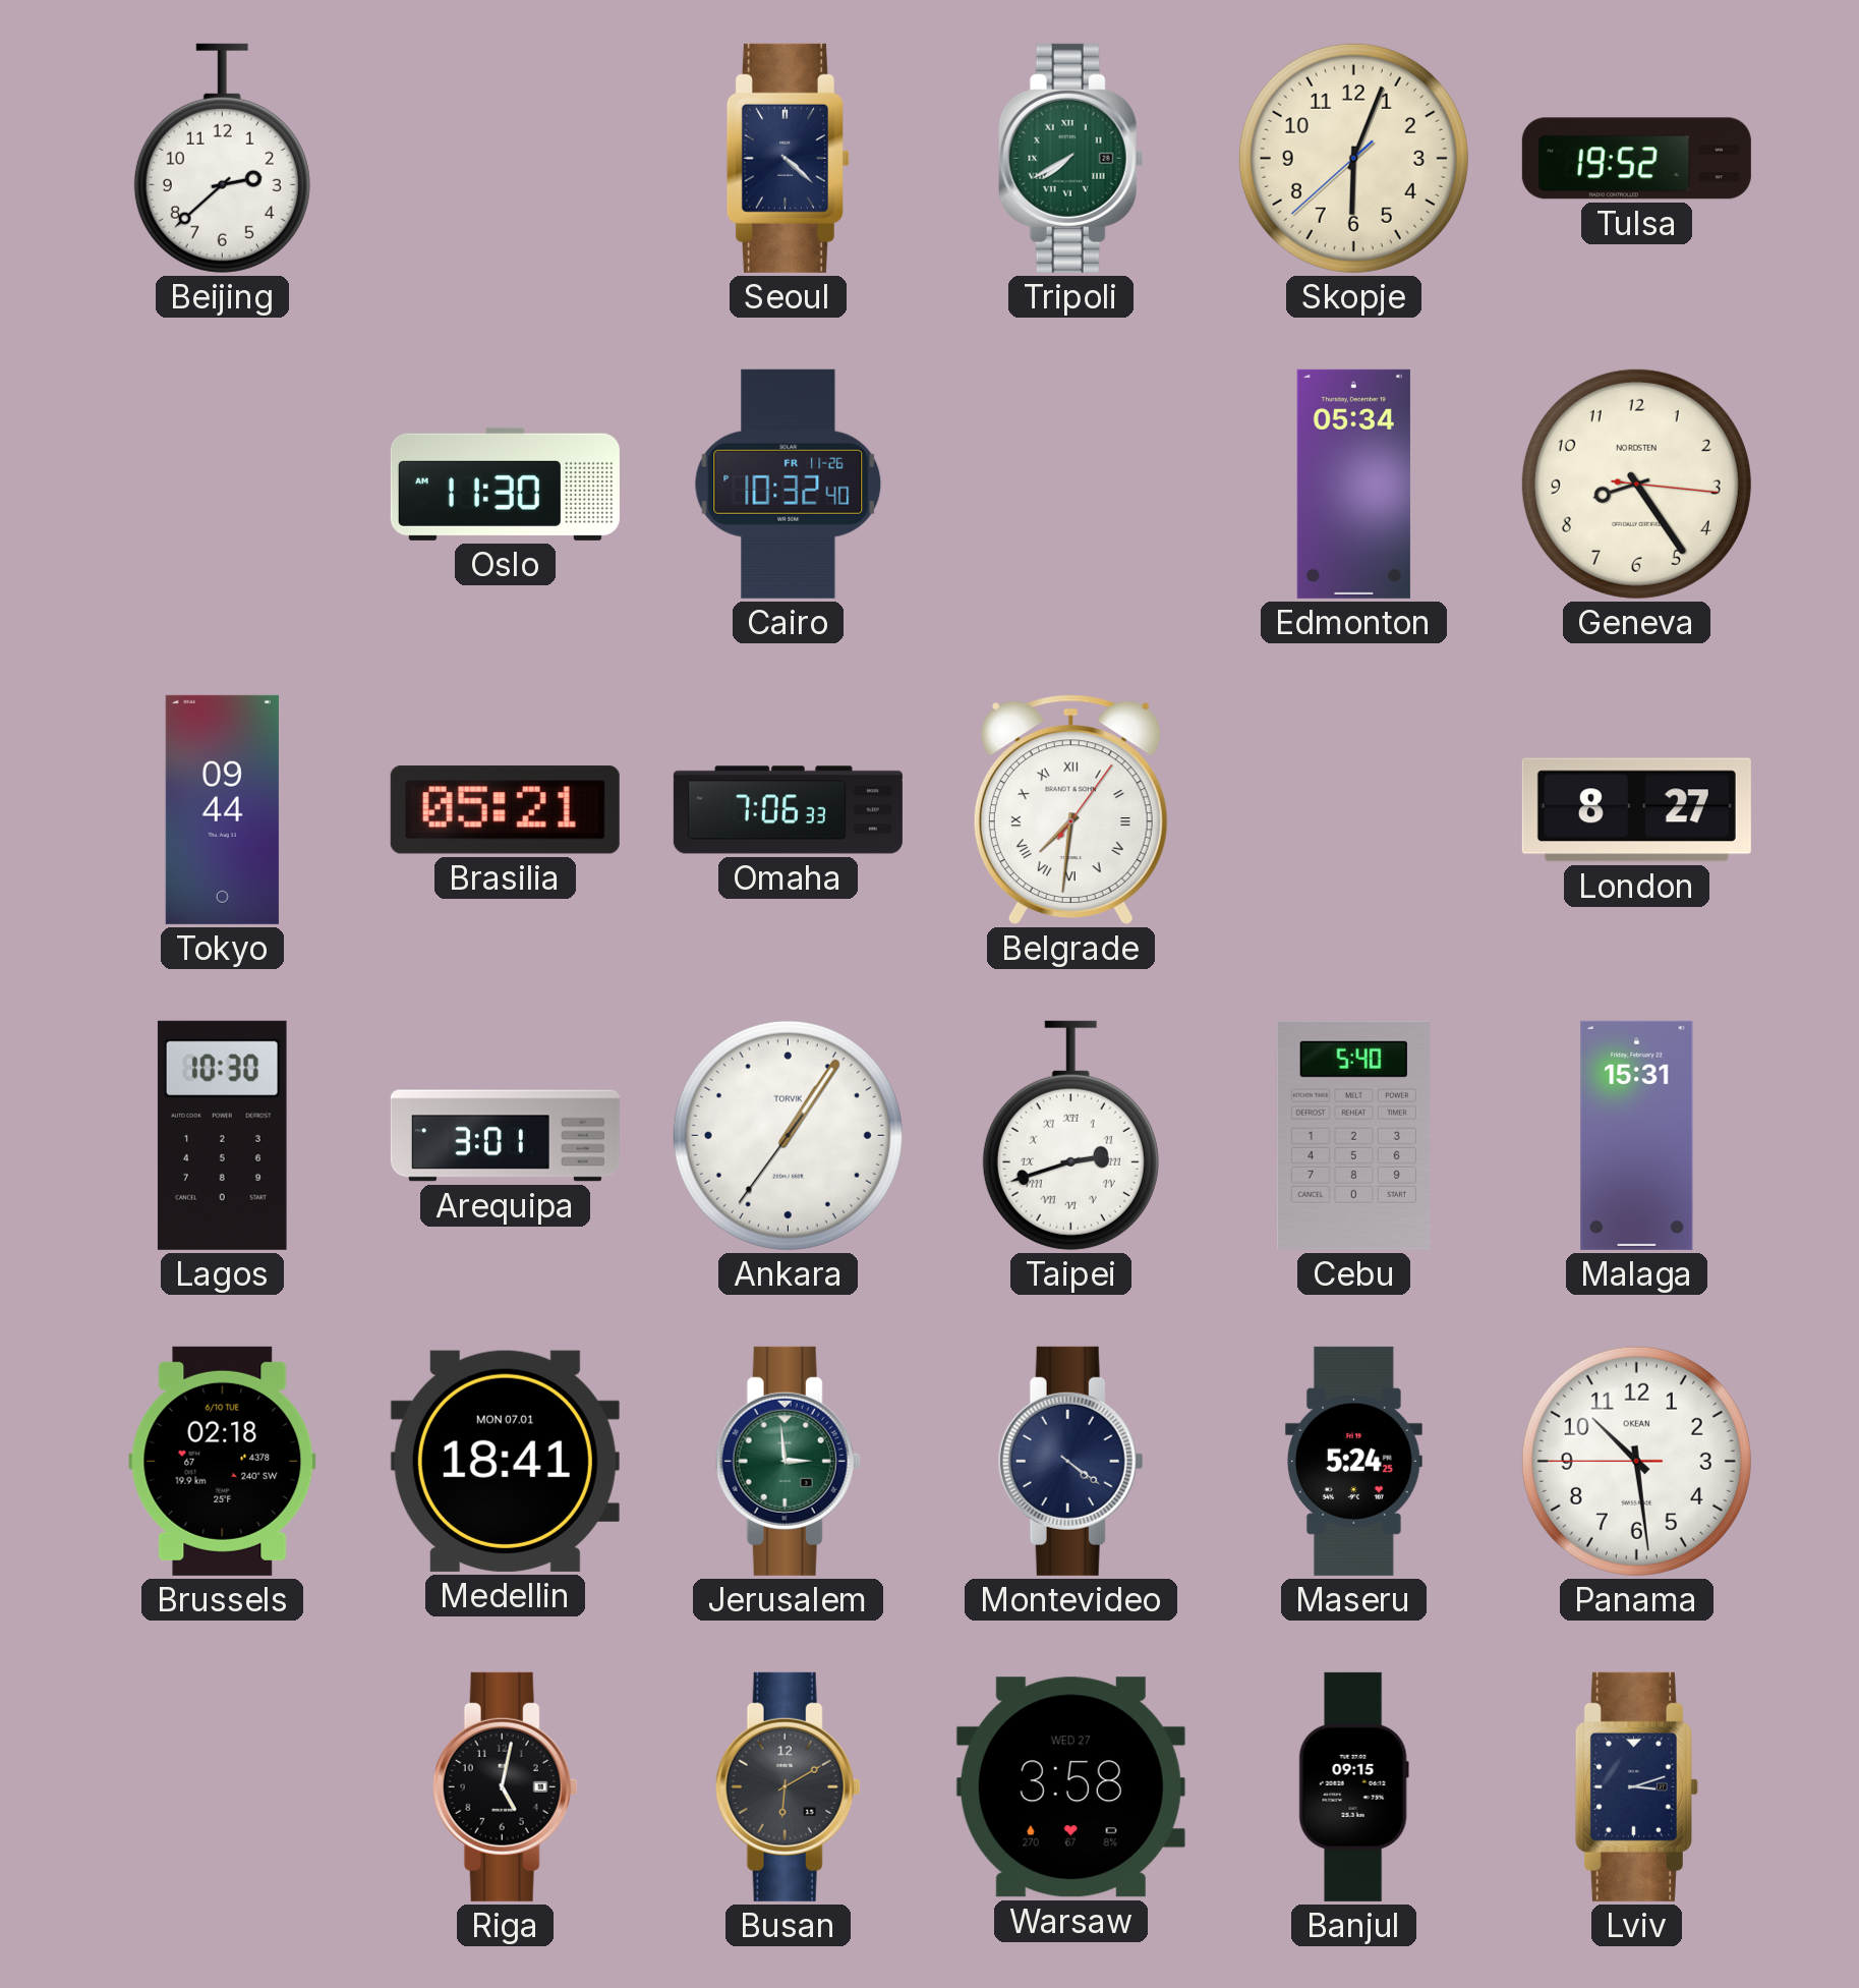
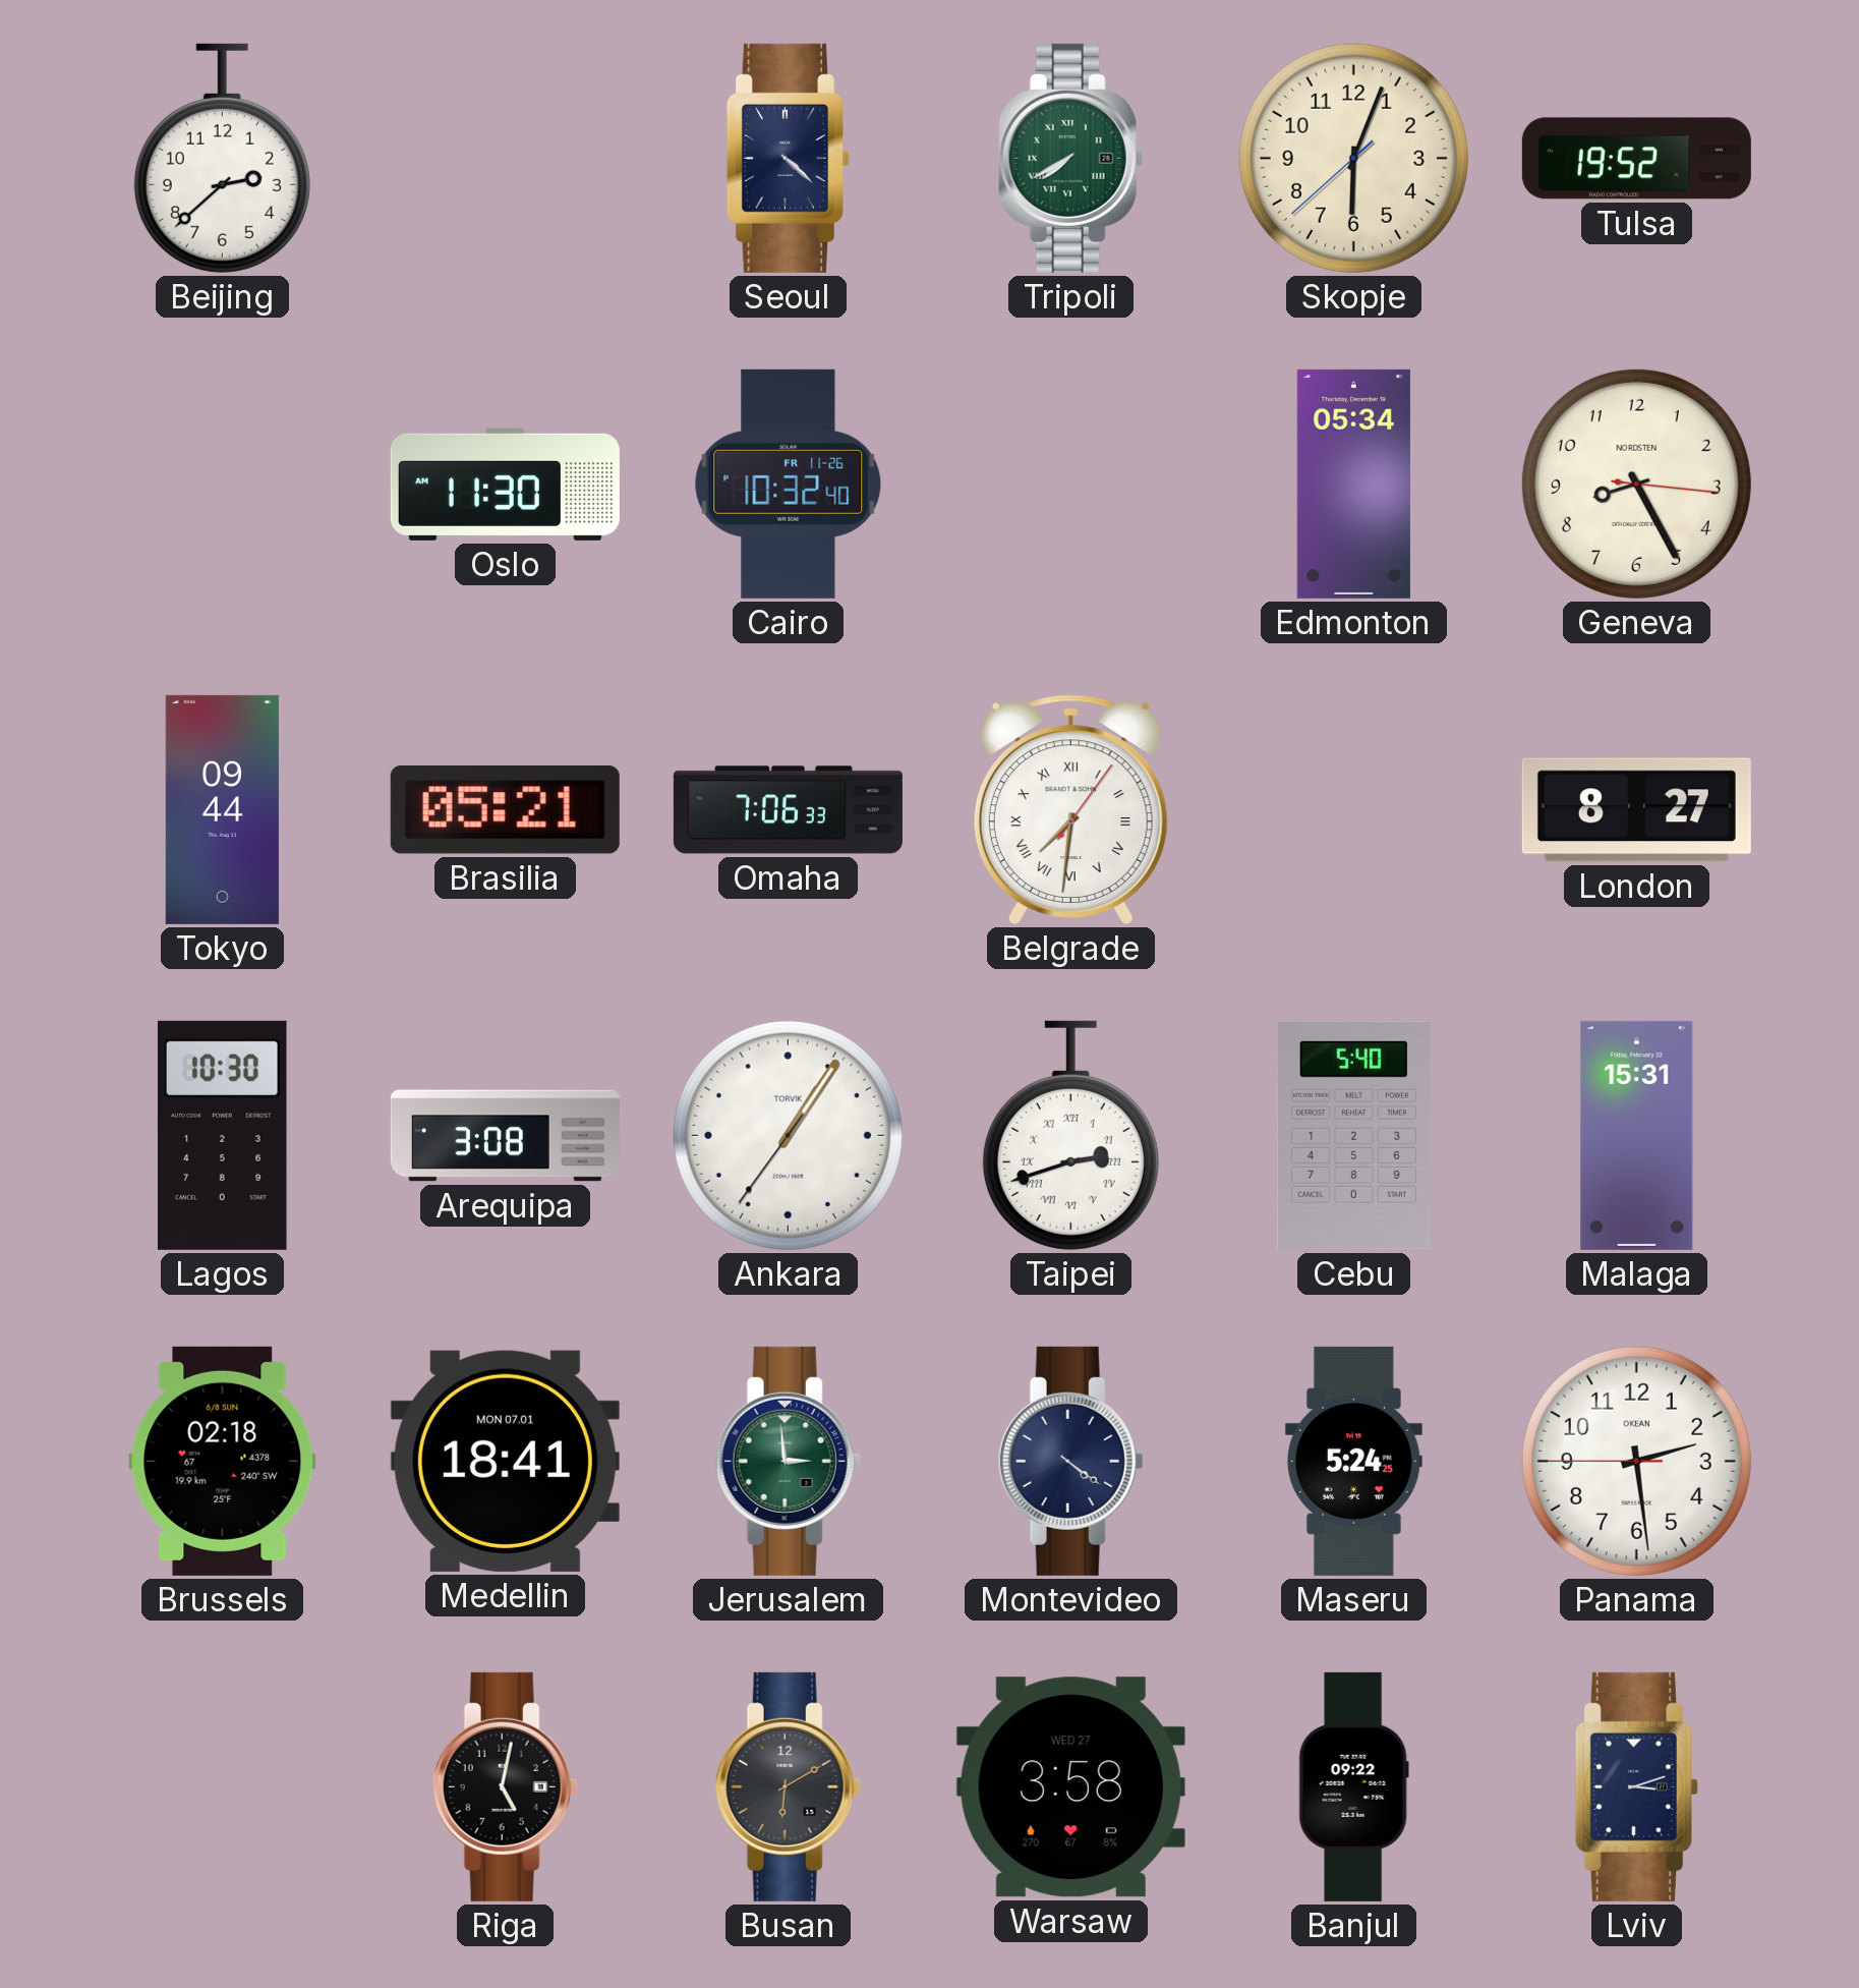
Geneva: 8:24 -> 8:25
Arequipa: 3:01 -> 3:08
Brussels date: 6/10 TUE -> 6/8 SUN
Panama: 10:28 -> 2:28
Banjul: 09:15 -> 09:22
